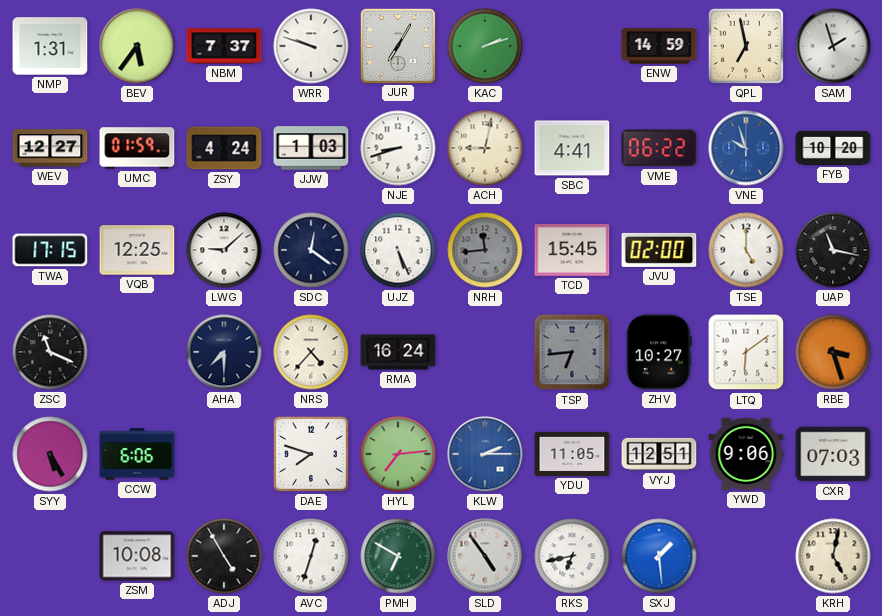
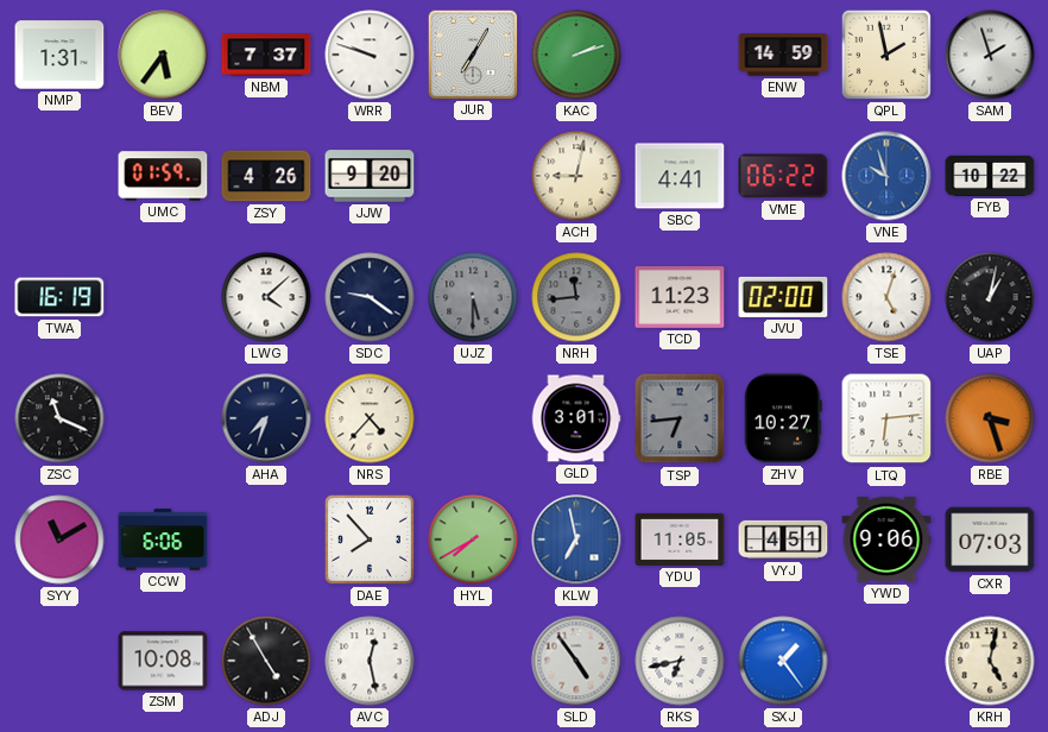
QPL: 6:58 -> 1:58
WEV: 12:27 -> none
ZSY: 4:24 -> 4:26
JJW: 1:03 -> 9:20
NJE: 8:42 -> none
FYB: 10:20 -> 10:22
TWA: 17:15 -> 16:19
VQB: 12:25 -> none
LWG: 9:08 -> 4:08
SDC: 12:21 -> 9:21
UJZ: 5:26 -> 5:30
UJZ dial: white -> grey
TCD: 15:45 -> 11:23
TSE: 5:00 -> 5:03
UAP: 11:17 -> 1:02
AHA: 7:30 -> 7:33
RMA: 16:24 -> none
GLD: none -> 3:01
LTQ: 6:09 -> 6:14
SYY: 5:25 -> 11:10
DAE: 7:48 -> 7:53
HYL: 7:14 -> 7:40
KLW: 2:15 -> 6:58
VYJ: 12:51 -> 4:51
AVC: 12:33 -> 12:28
PMH: 6:50 -> none
SXJ: 1:29 -> 1:24
